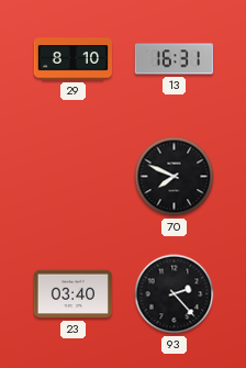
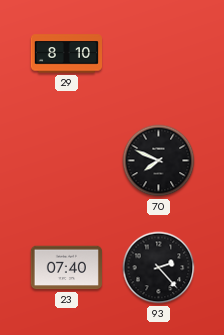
13: 16:31 -> none
23: 03:40 -> 07:40
